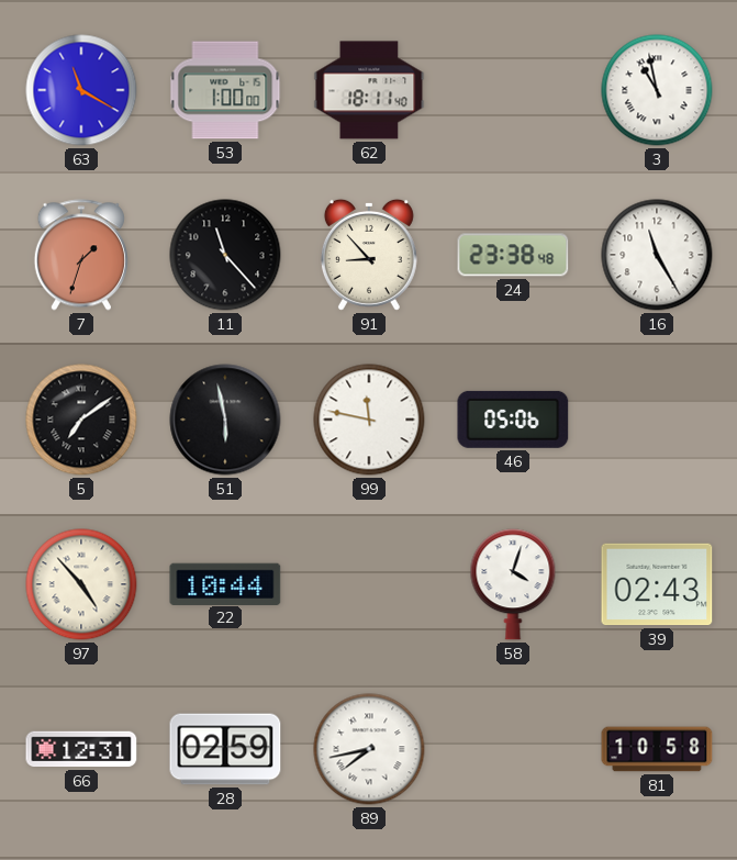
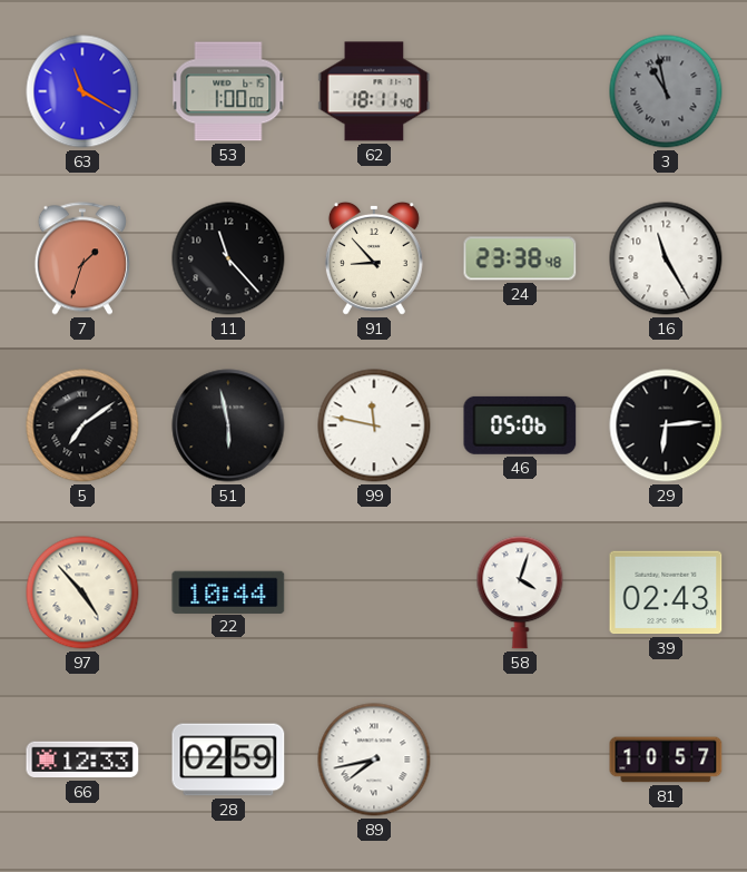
3 dial: white -> grey
29: none -> 6:14
66: 12:31 -> 12:33
81: 10:58 -> 10:57
